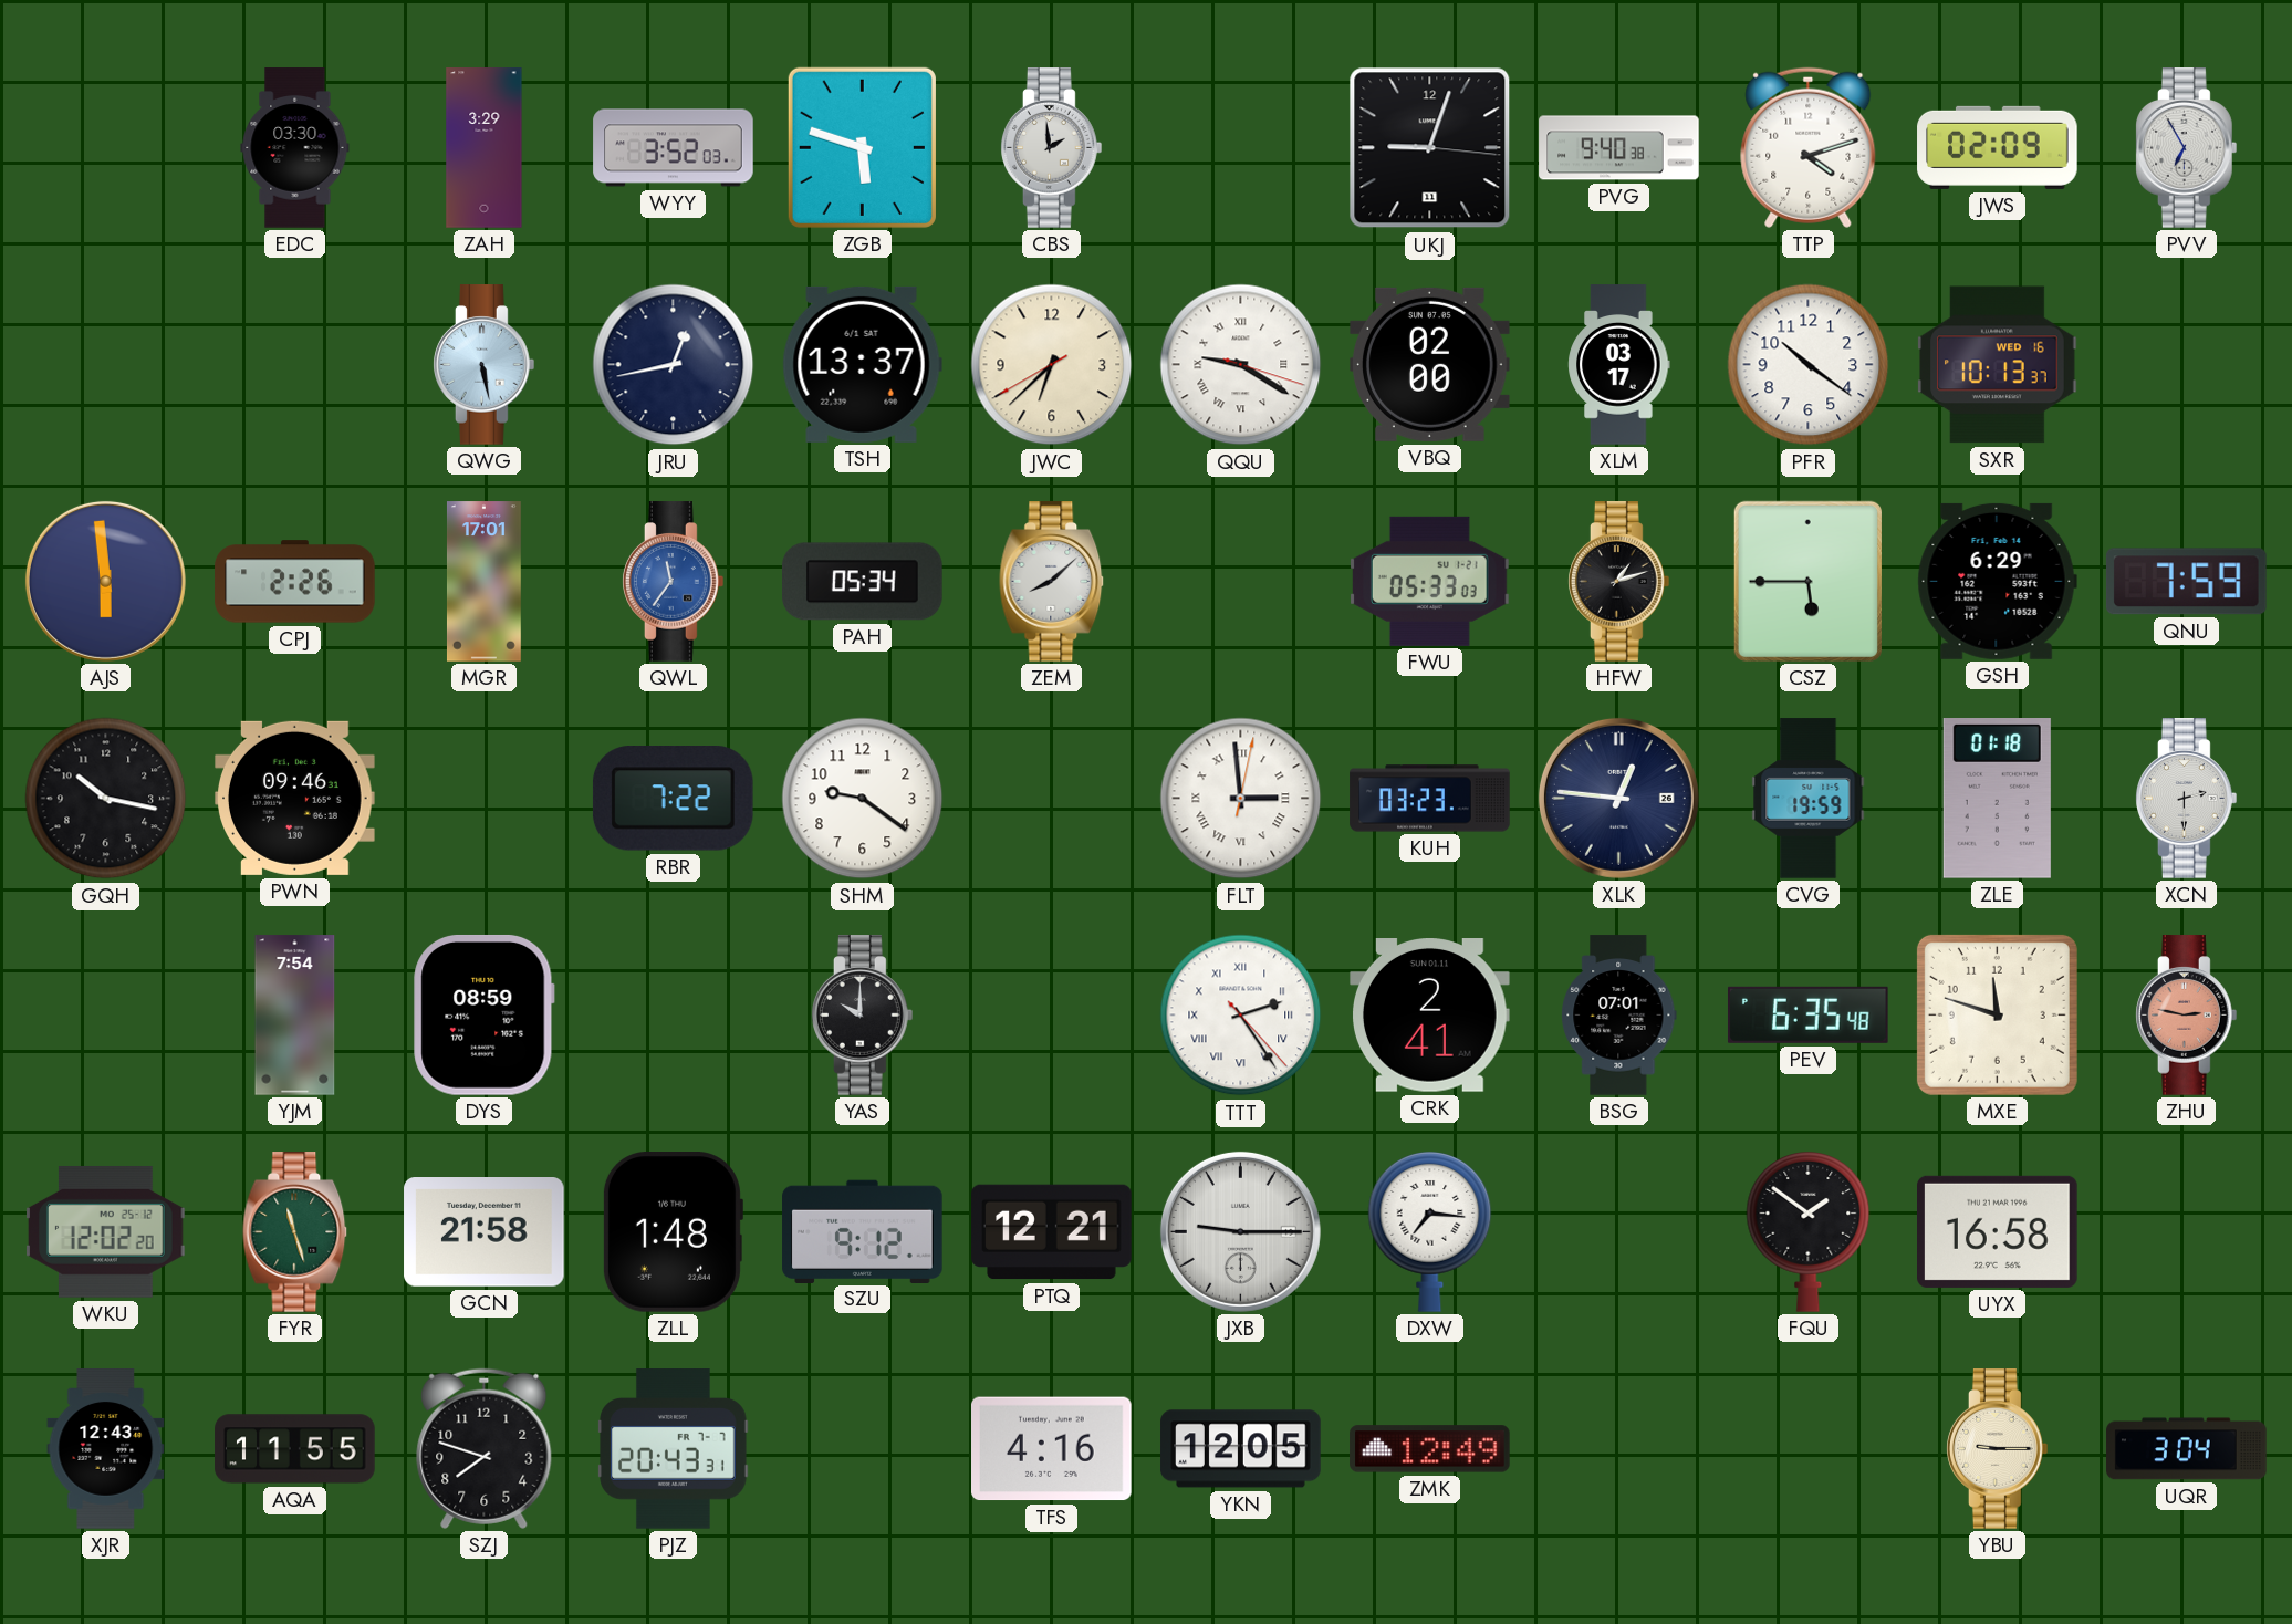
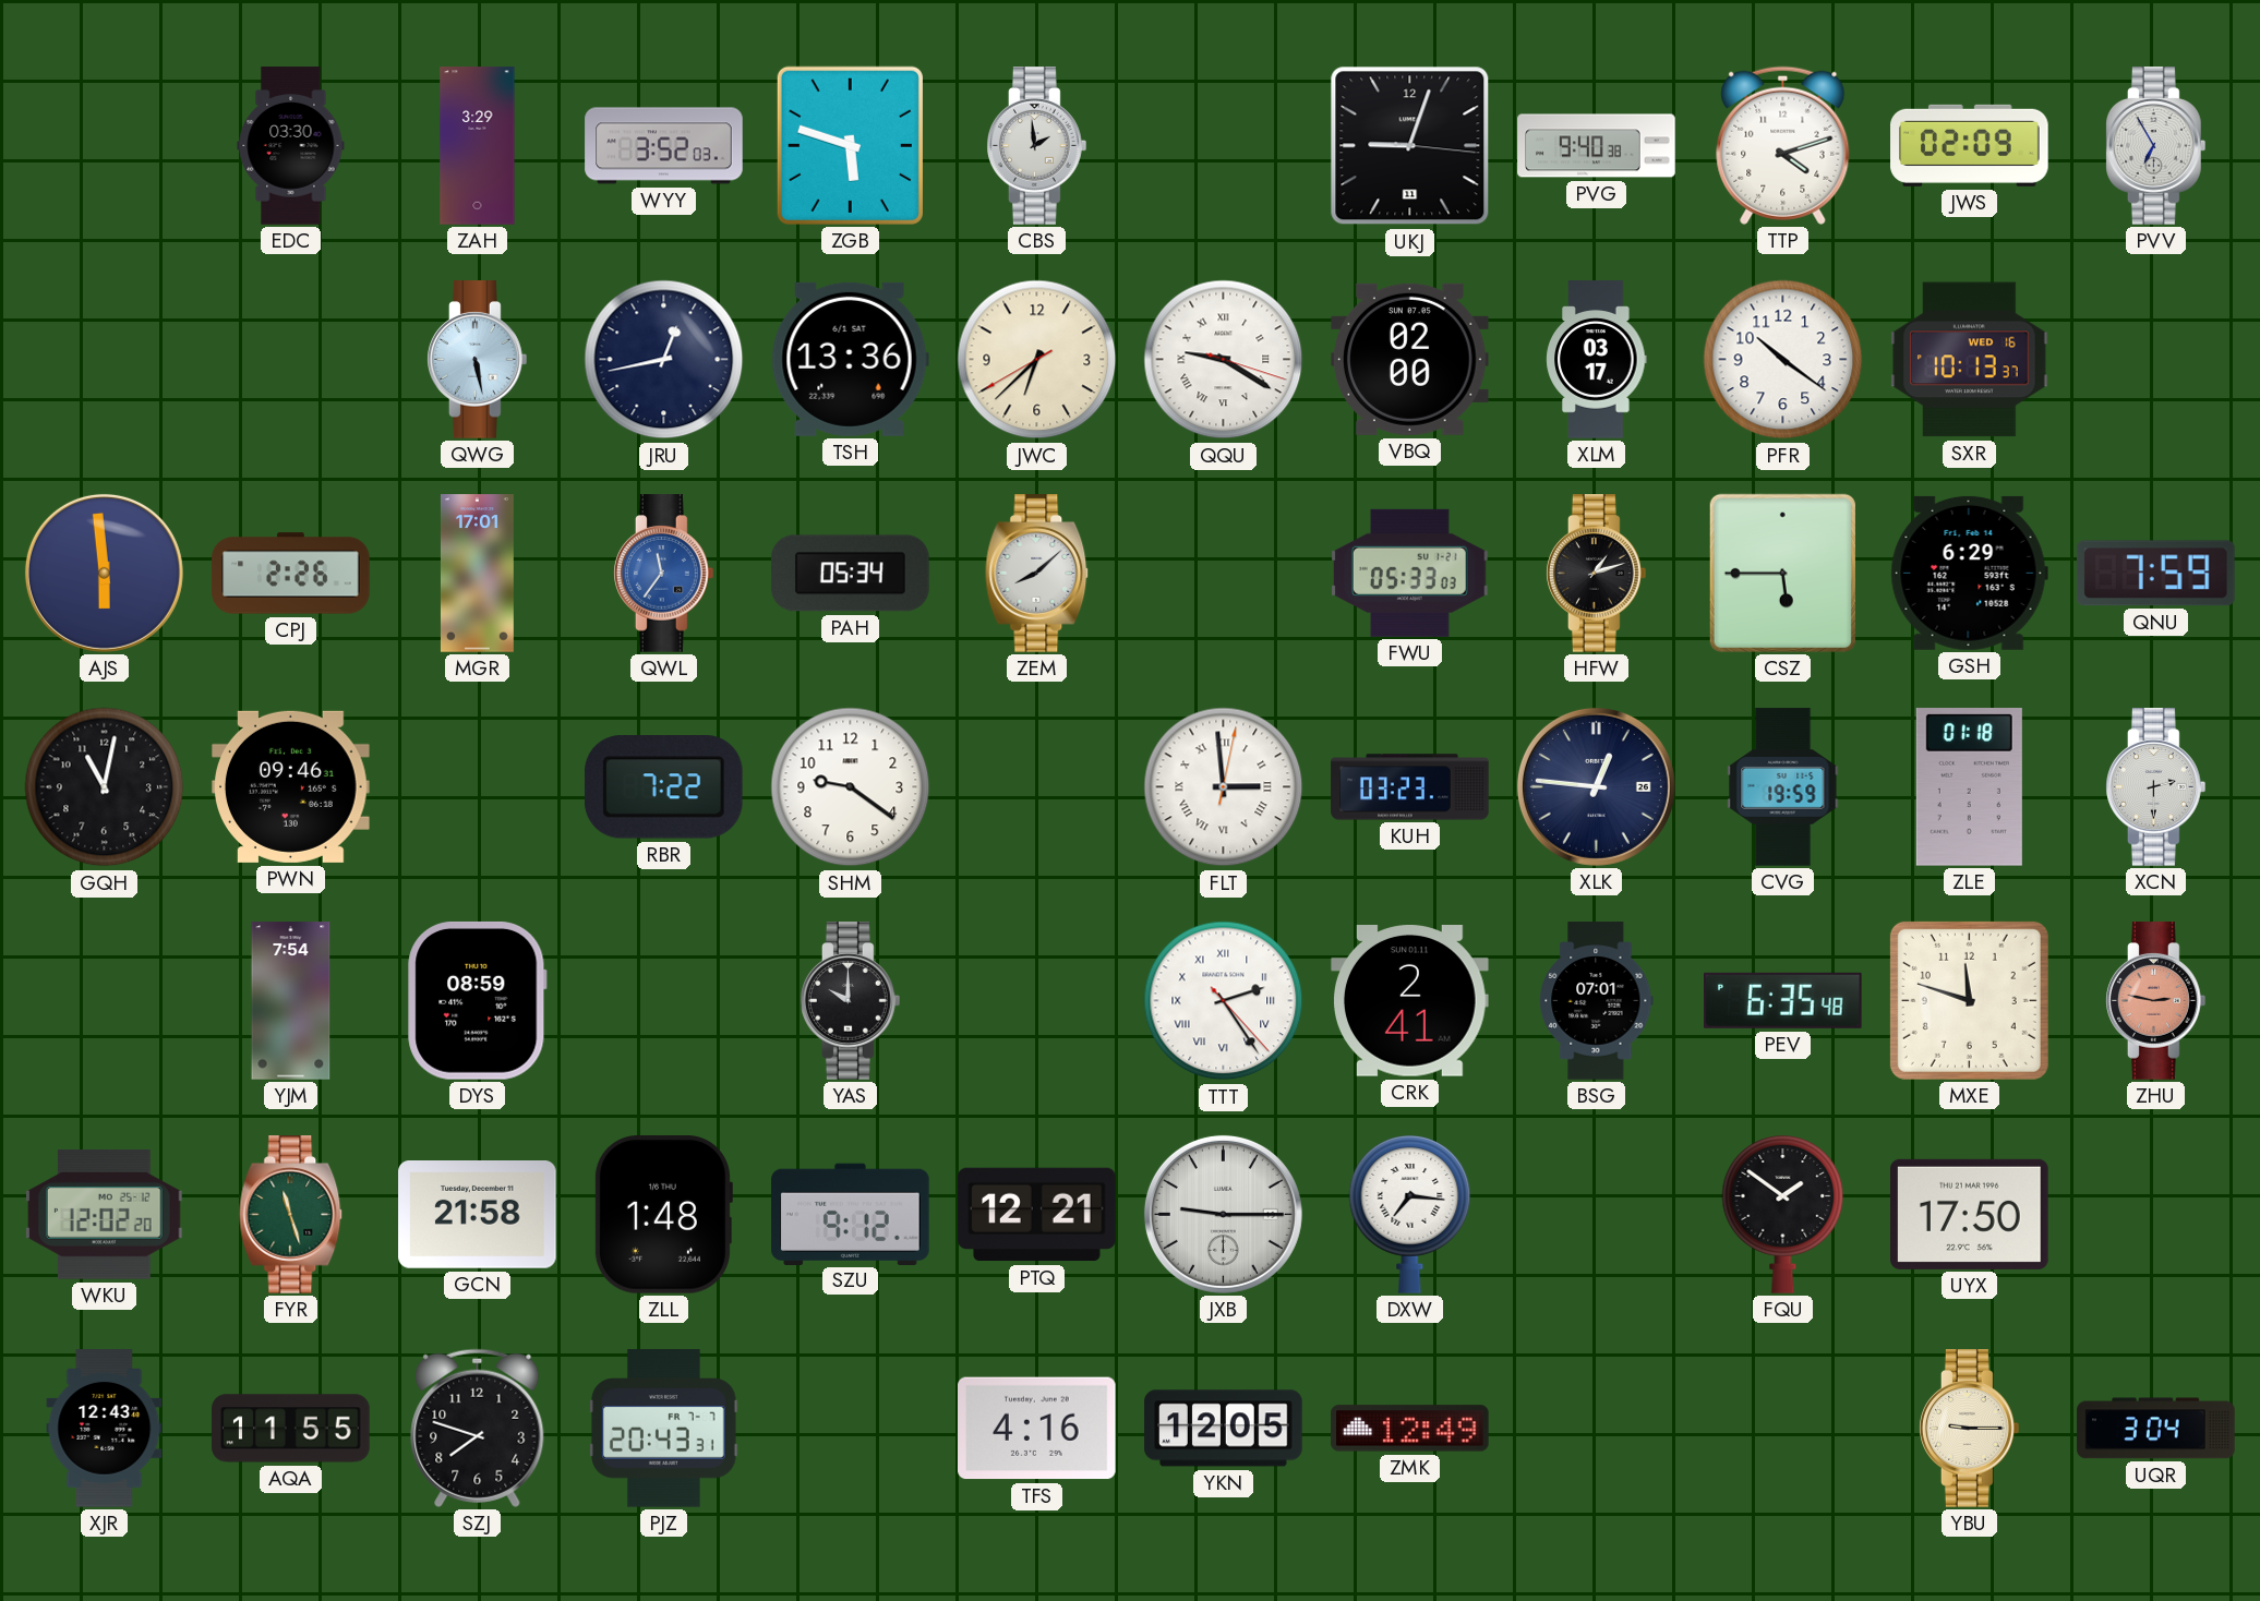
TSH: 13:37 -> 13:36
GQH: 10:17 -> 11:02
UYX: 16:58 -> 17:50
